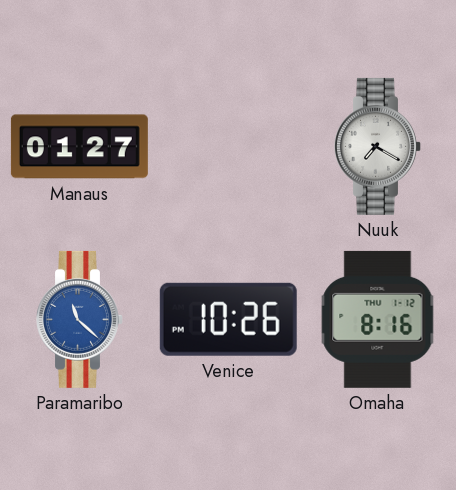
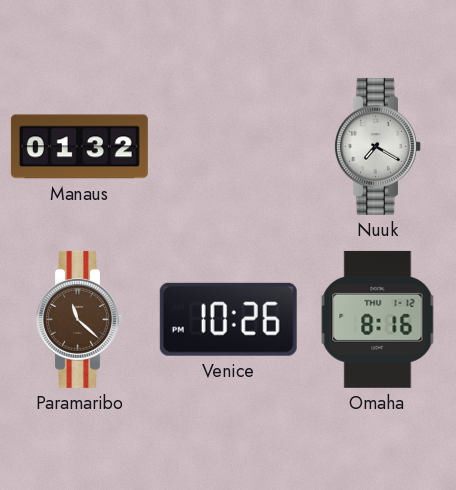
Manaus: 01:27 -> 01:32
Paramaribo dial: blue -> brown
